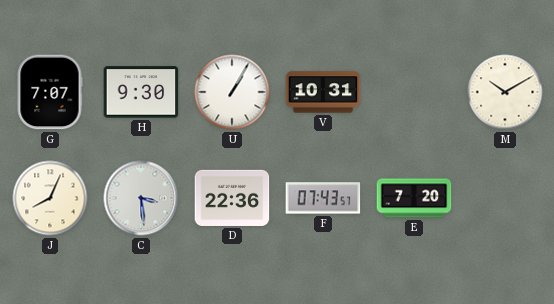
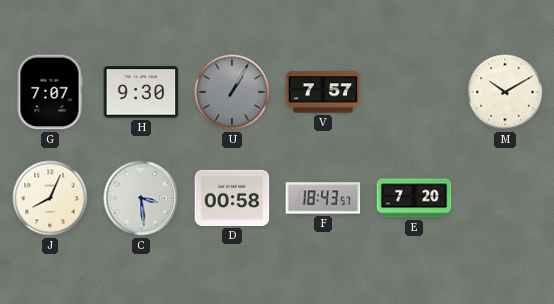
U dial: white -> grey
V: 10:31 -> 7:57
D: 22:36 -> 00:58
F: 07:43 -> 18:43
